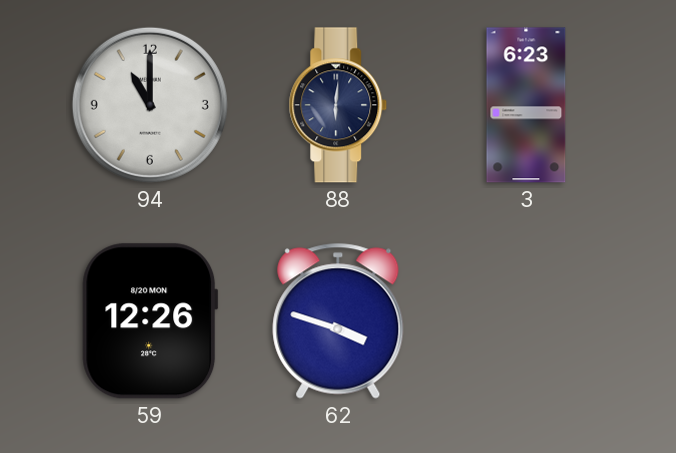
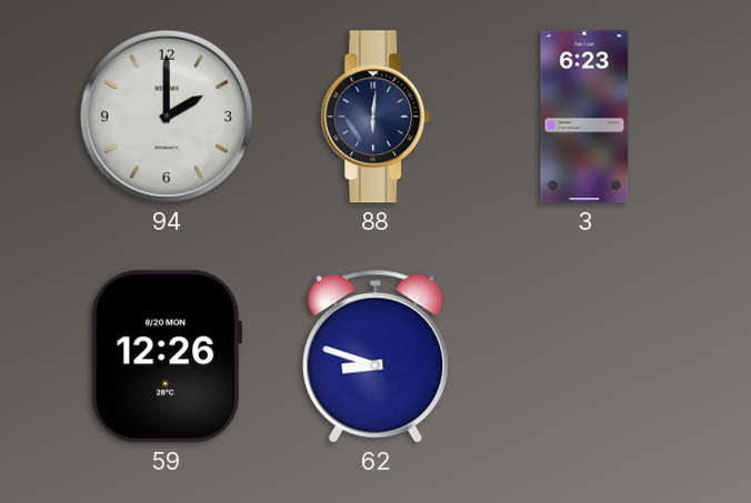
94: 11:00 -> 2:00
62: 3:48 -> 8:48
